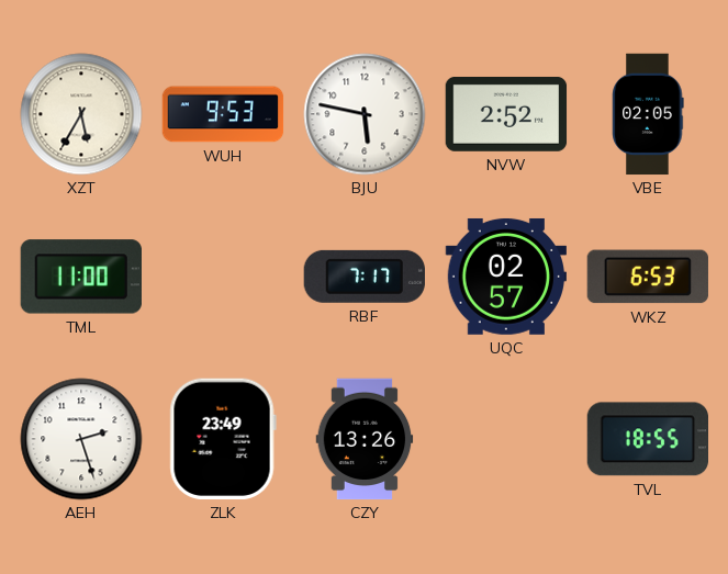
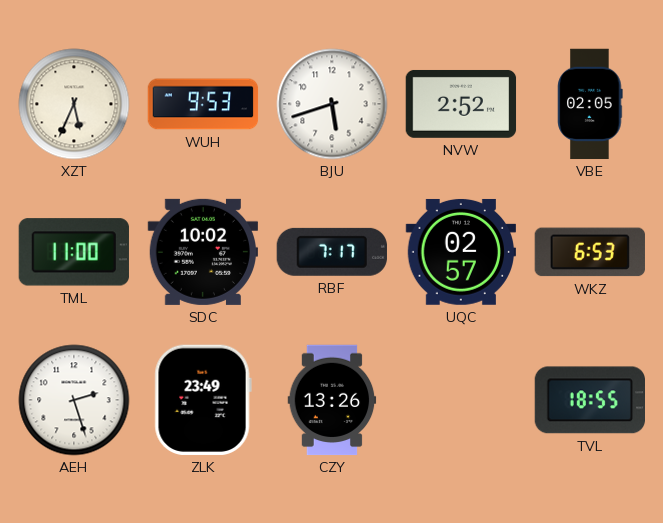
XZT: 5:35 -> 5:34
BJU: 5:47 -> 5:42
SDC: none -> 10:02
